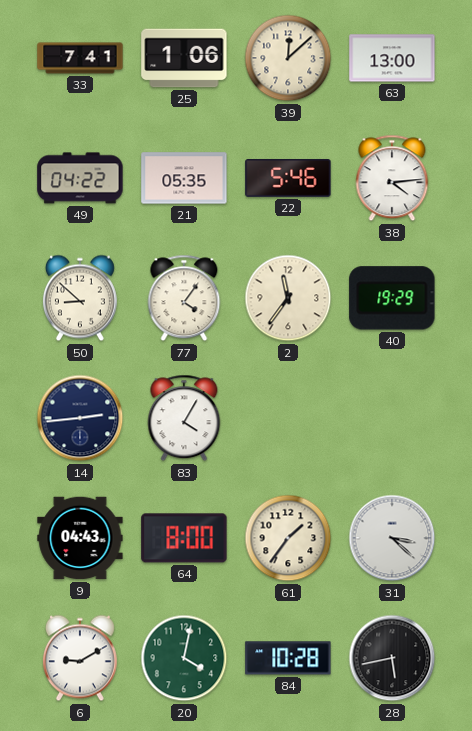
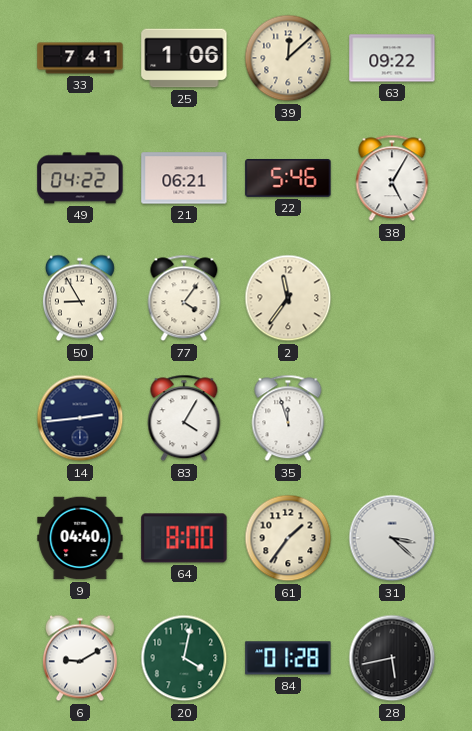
63: 13:00 -> 09:22
21: 05:35 -> 06:21
38: 4:14 -> 5:05
50: 8:52 -> 8:55
40: 19:29 -> none
35: none -> 11:57
9: 04:43 -> 04:40
84: 10:28 -> 01:28
